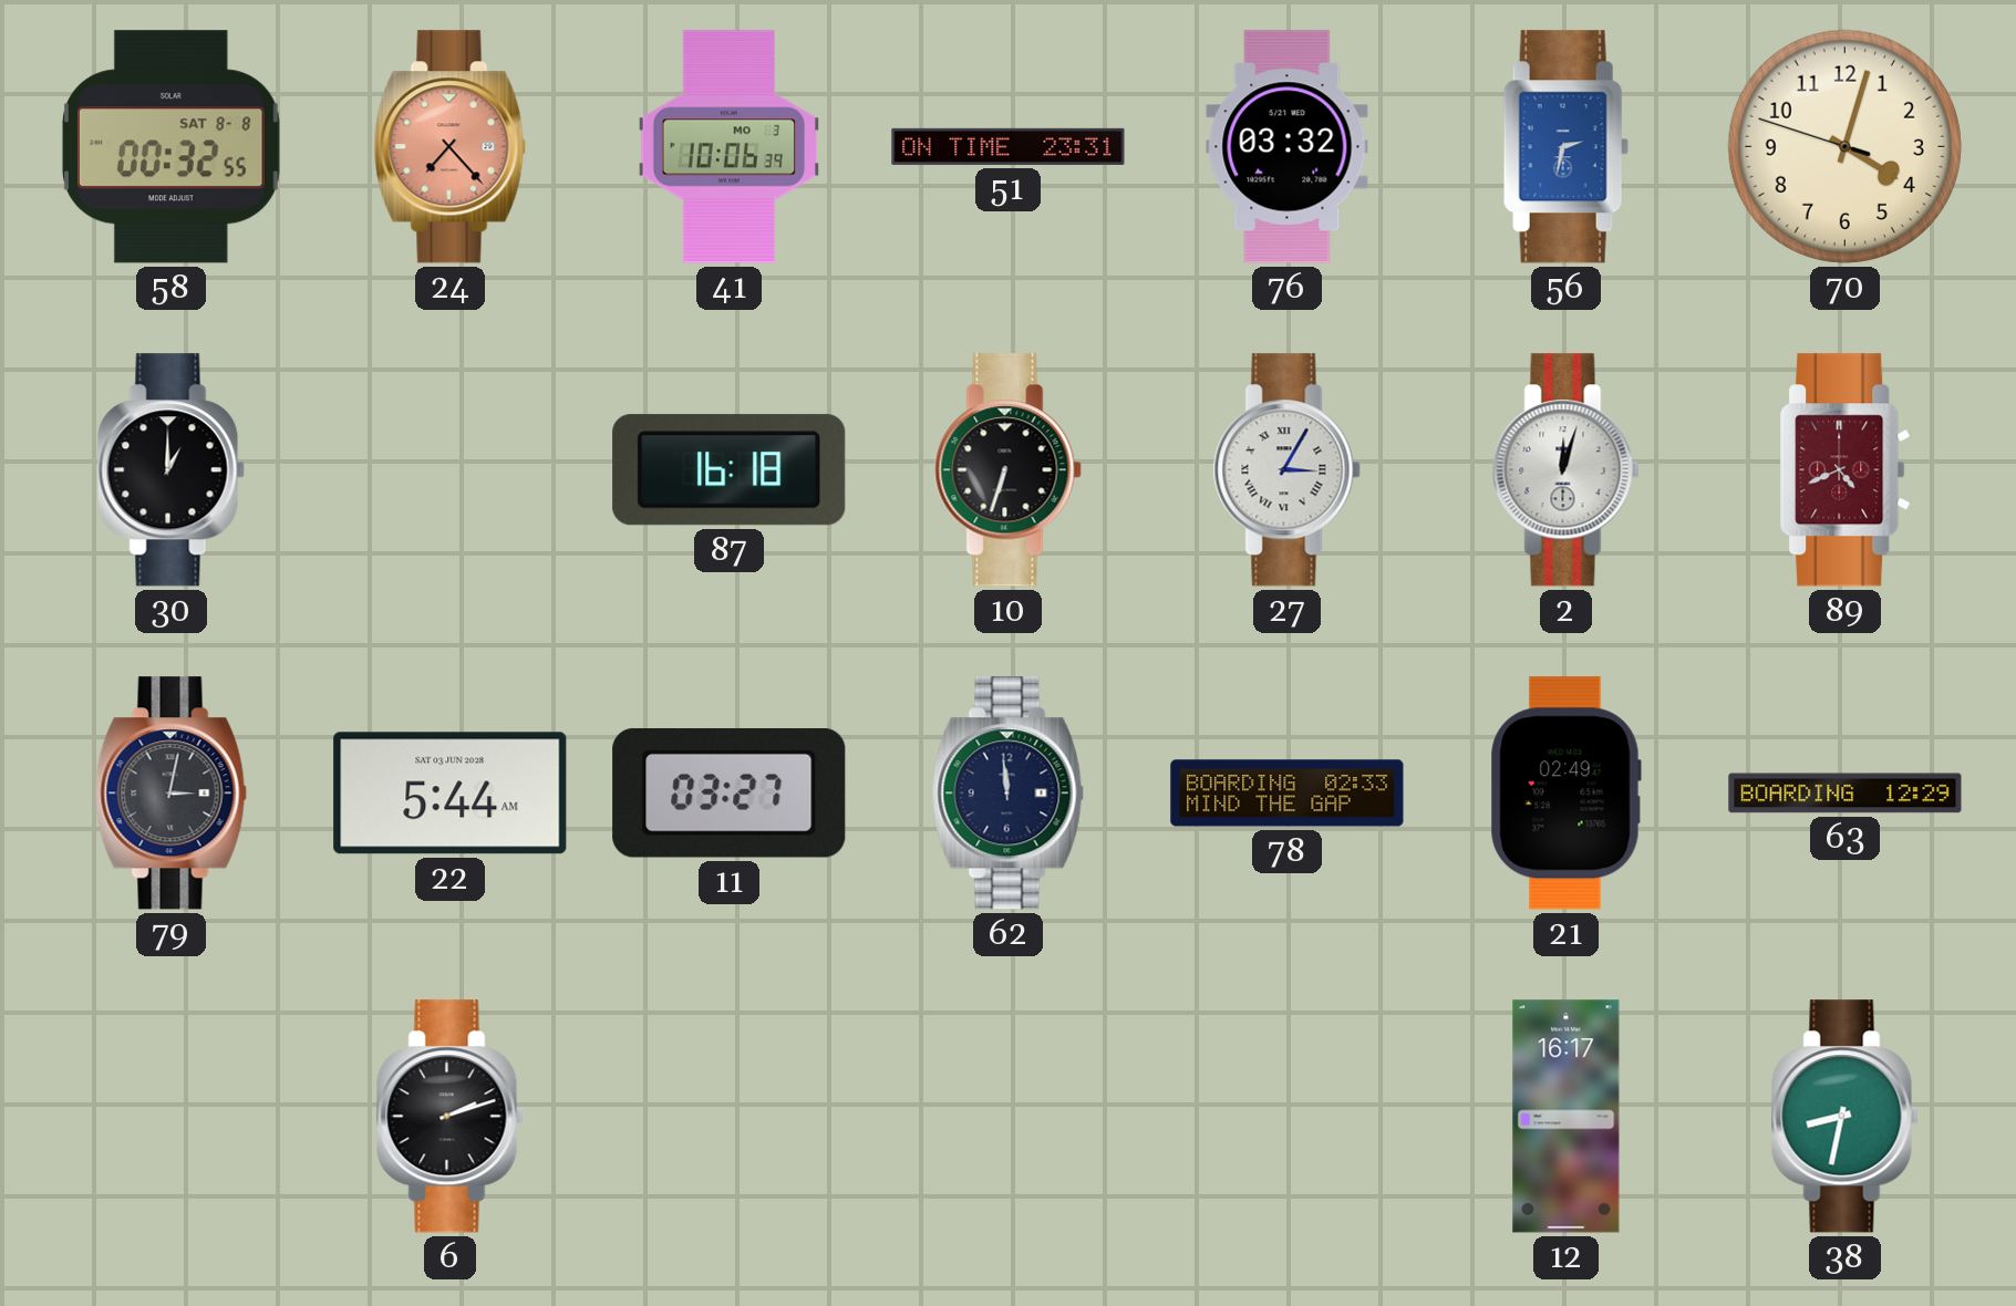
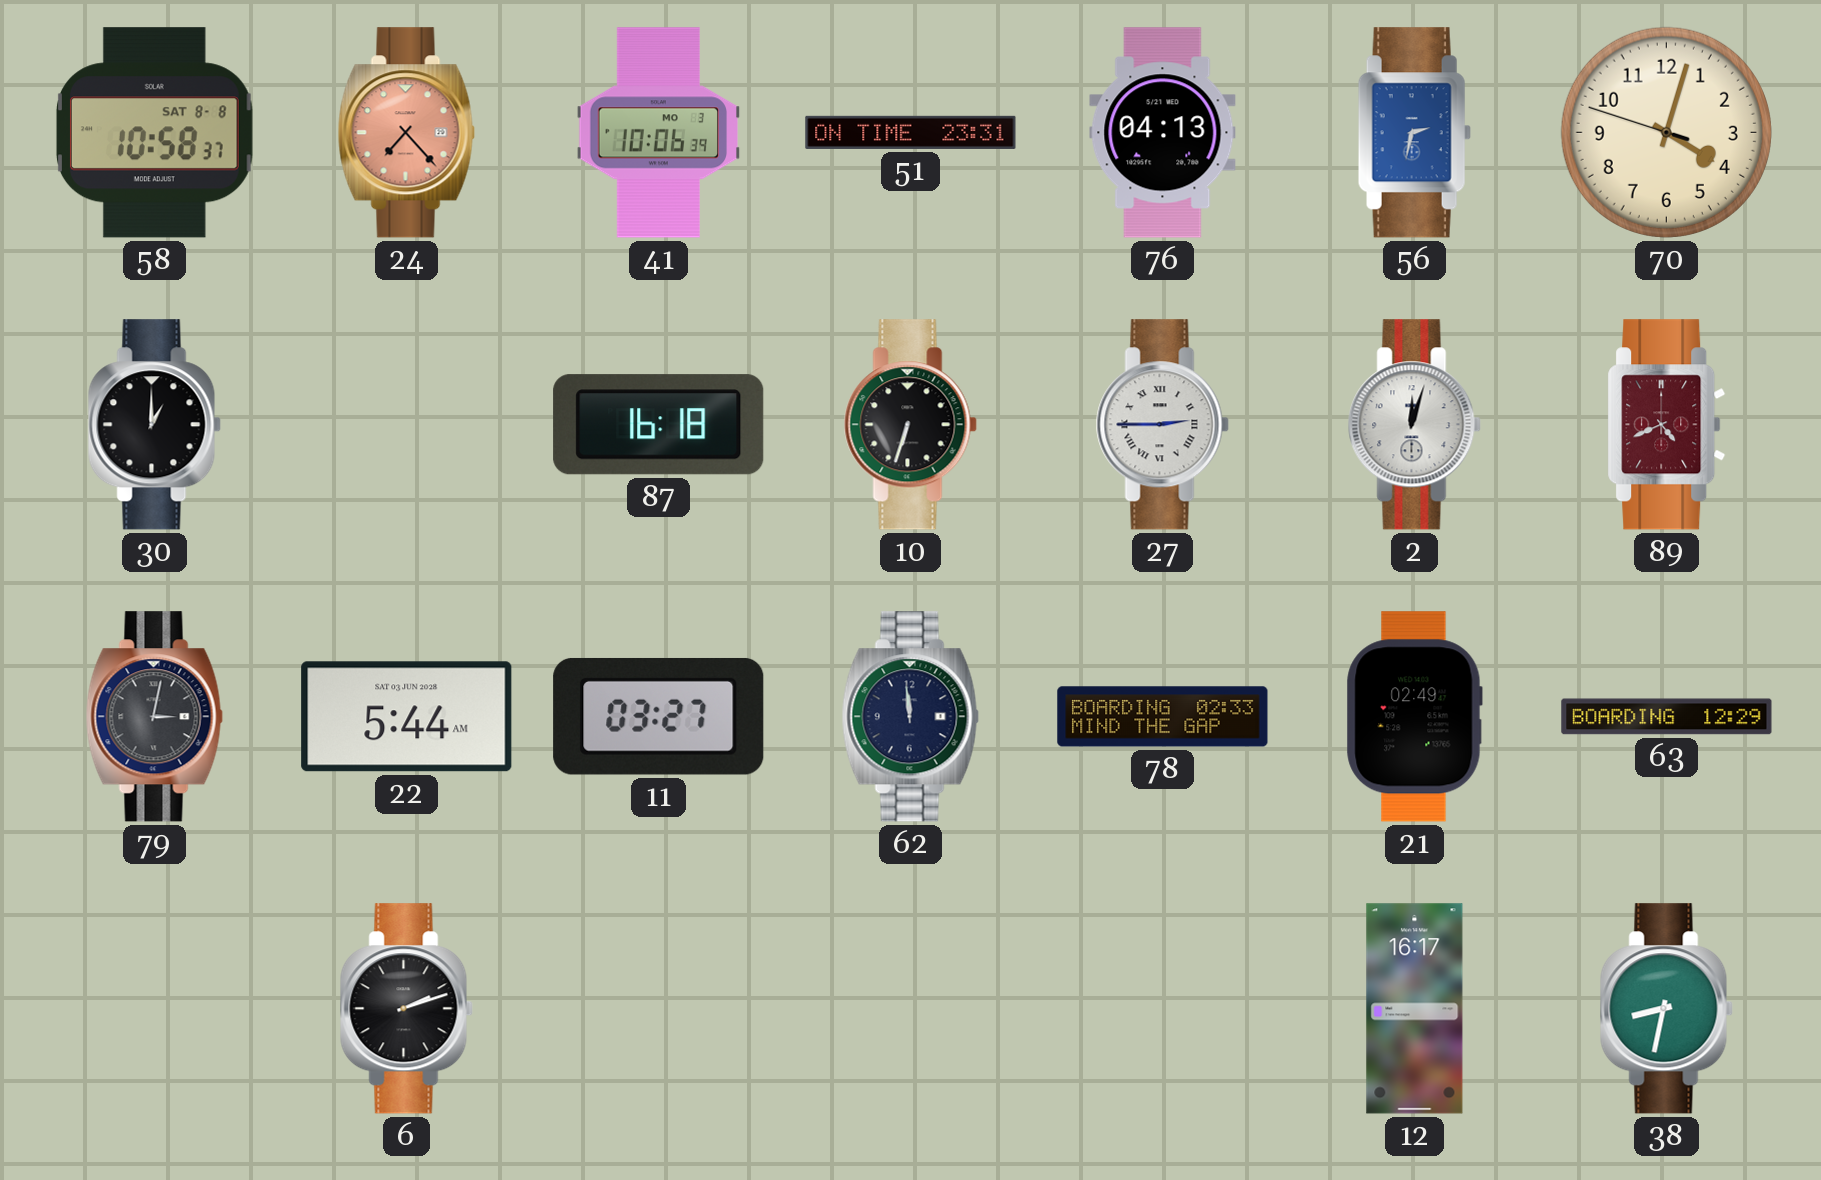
58: 00:32 -> 10:58
76: 03:32 -> 04:13
27: 3:05 -> 2:45
